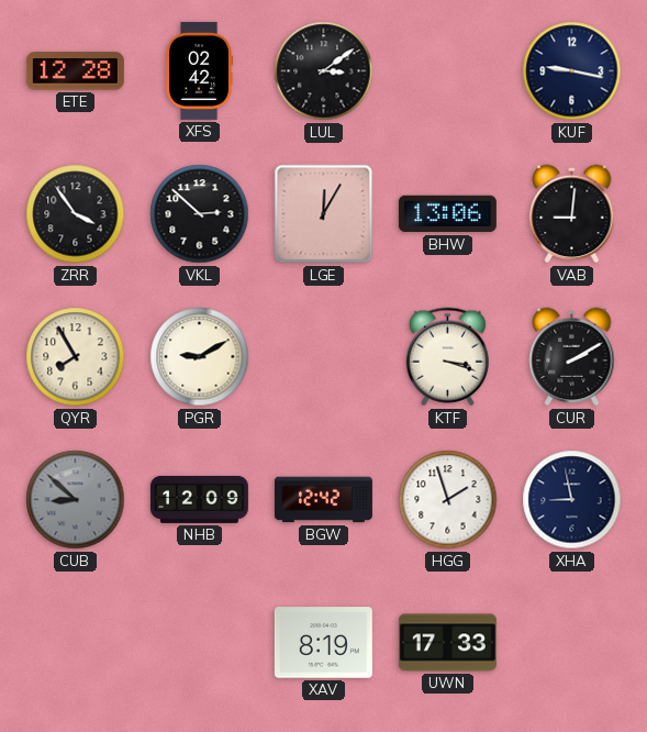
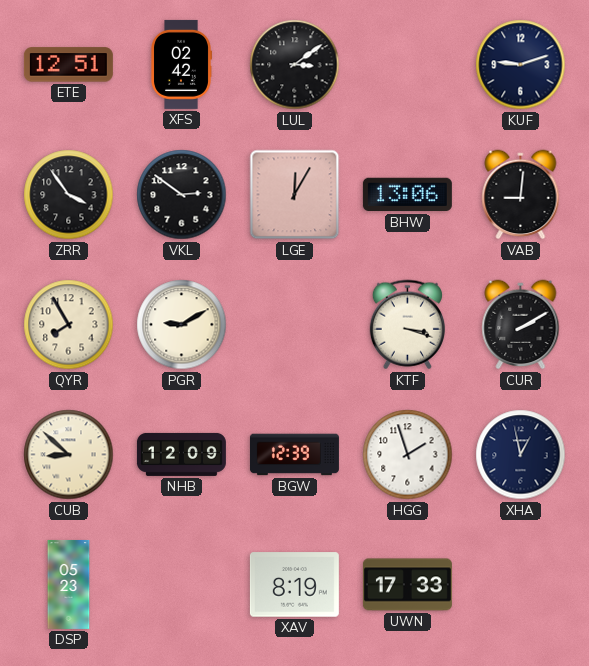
ETE: 12:28 -> 12:51
KUF: 9:17 -> 9:12
VKL: 2:52 -> 2:51
CUB dial: grey -> cream
BGW: 12:42 -> 12:39
XHA: 8:58 -> 12:58
DSP: none -> 05:23
